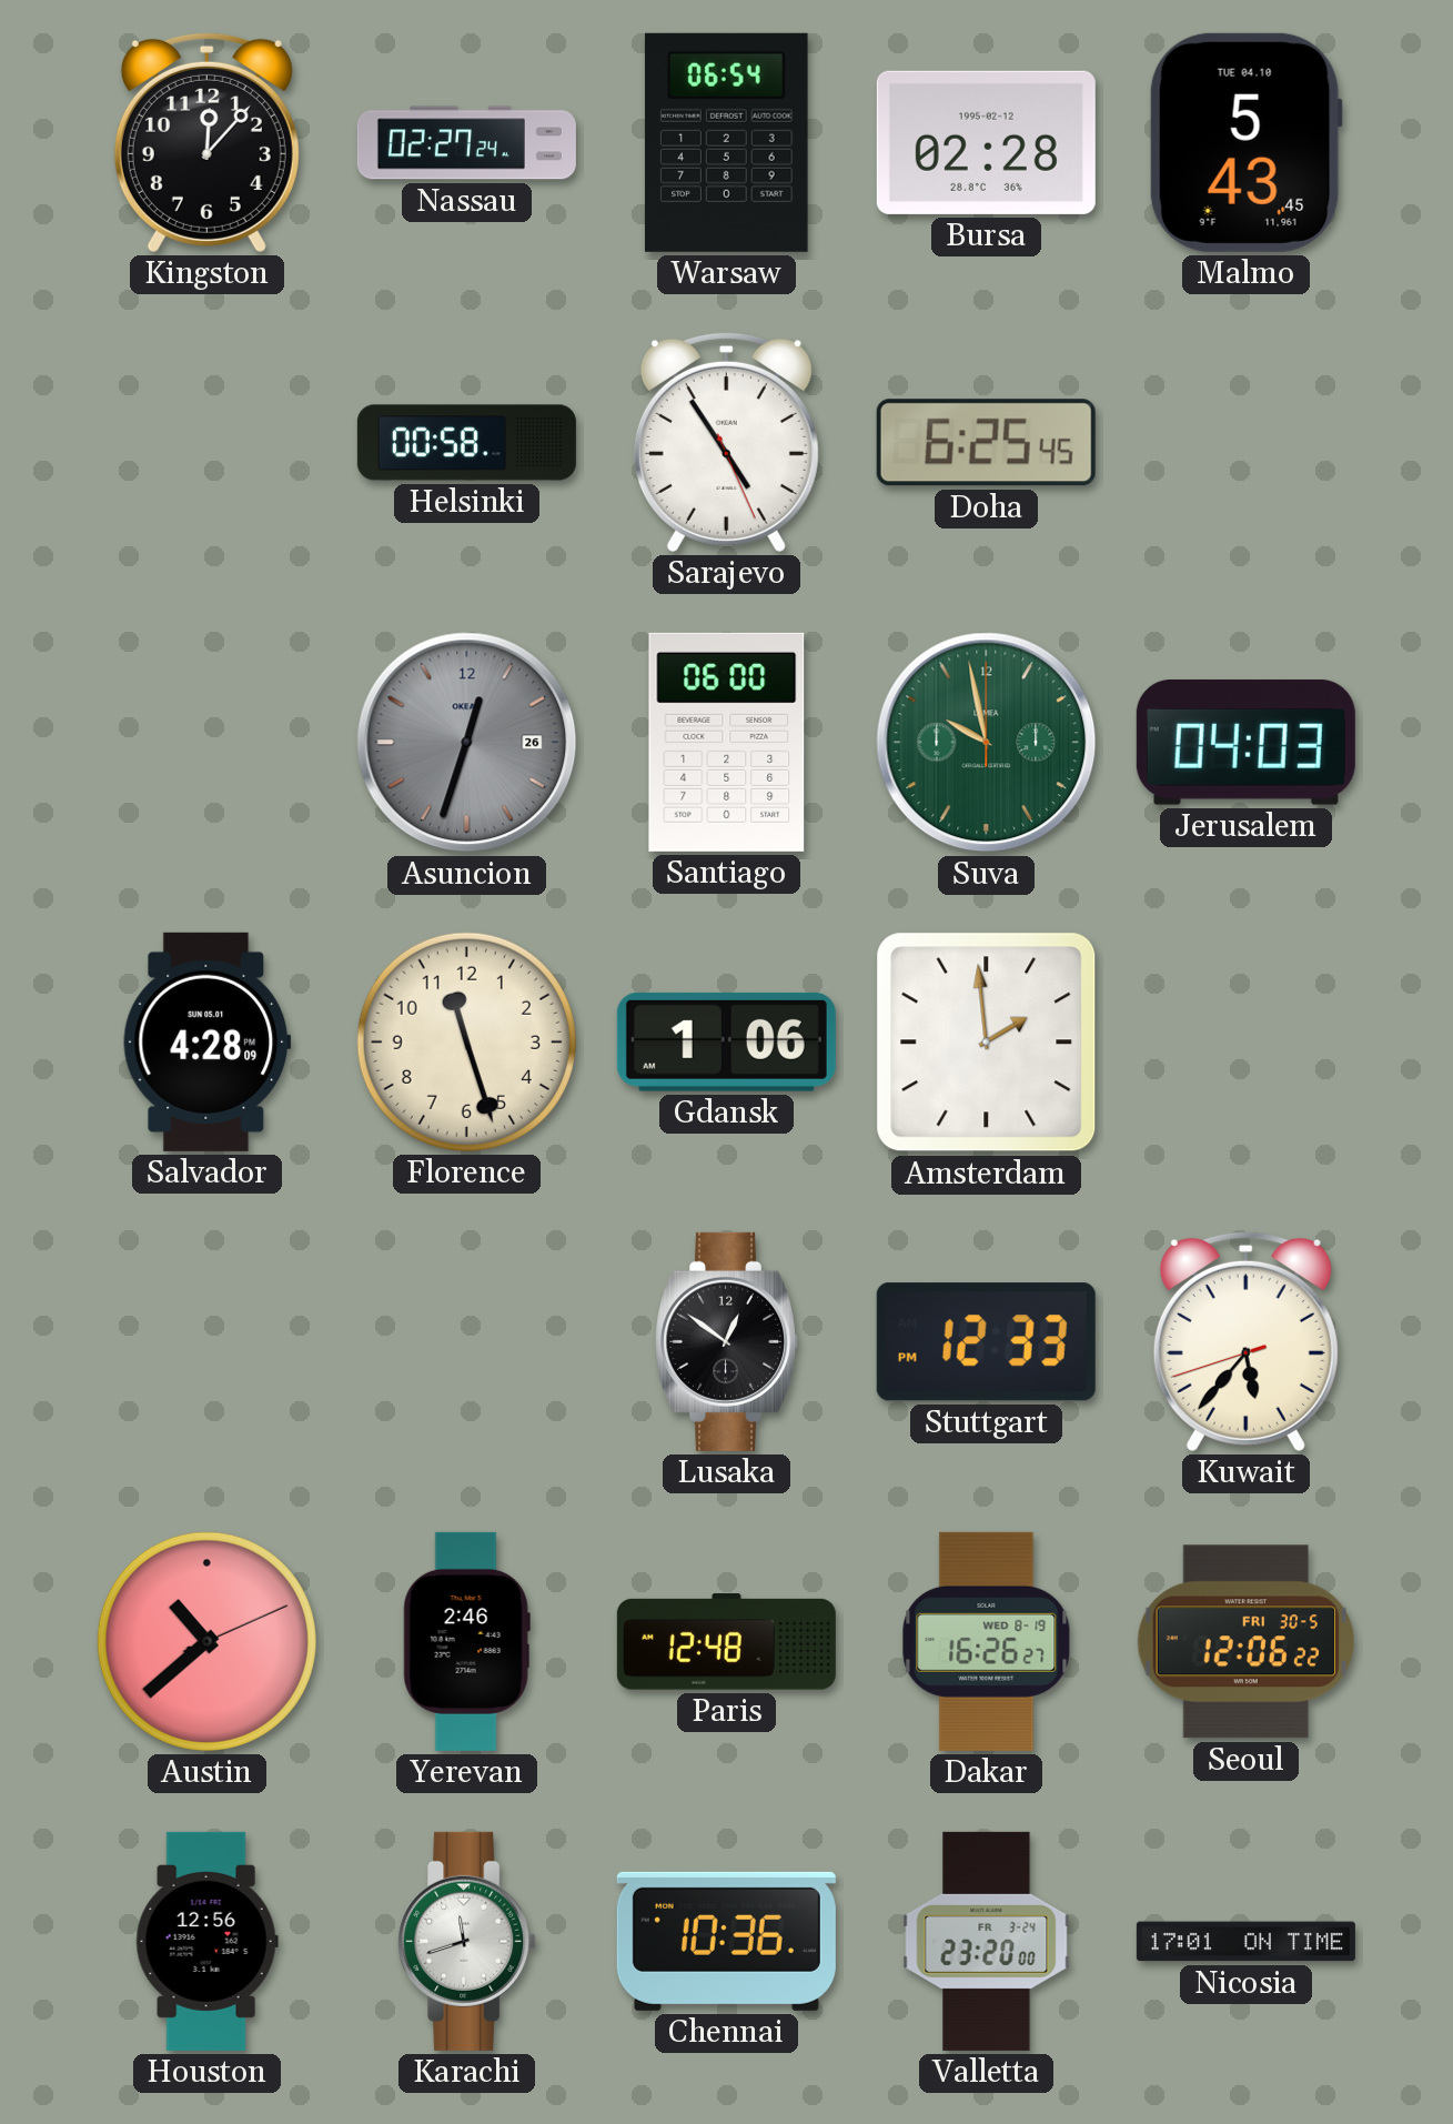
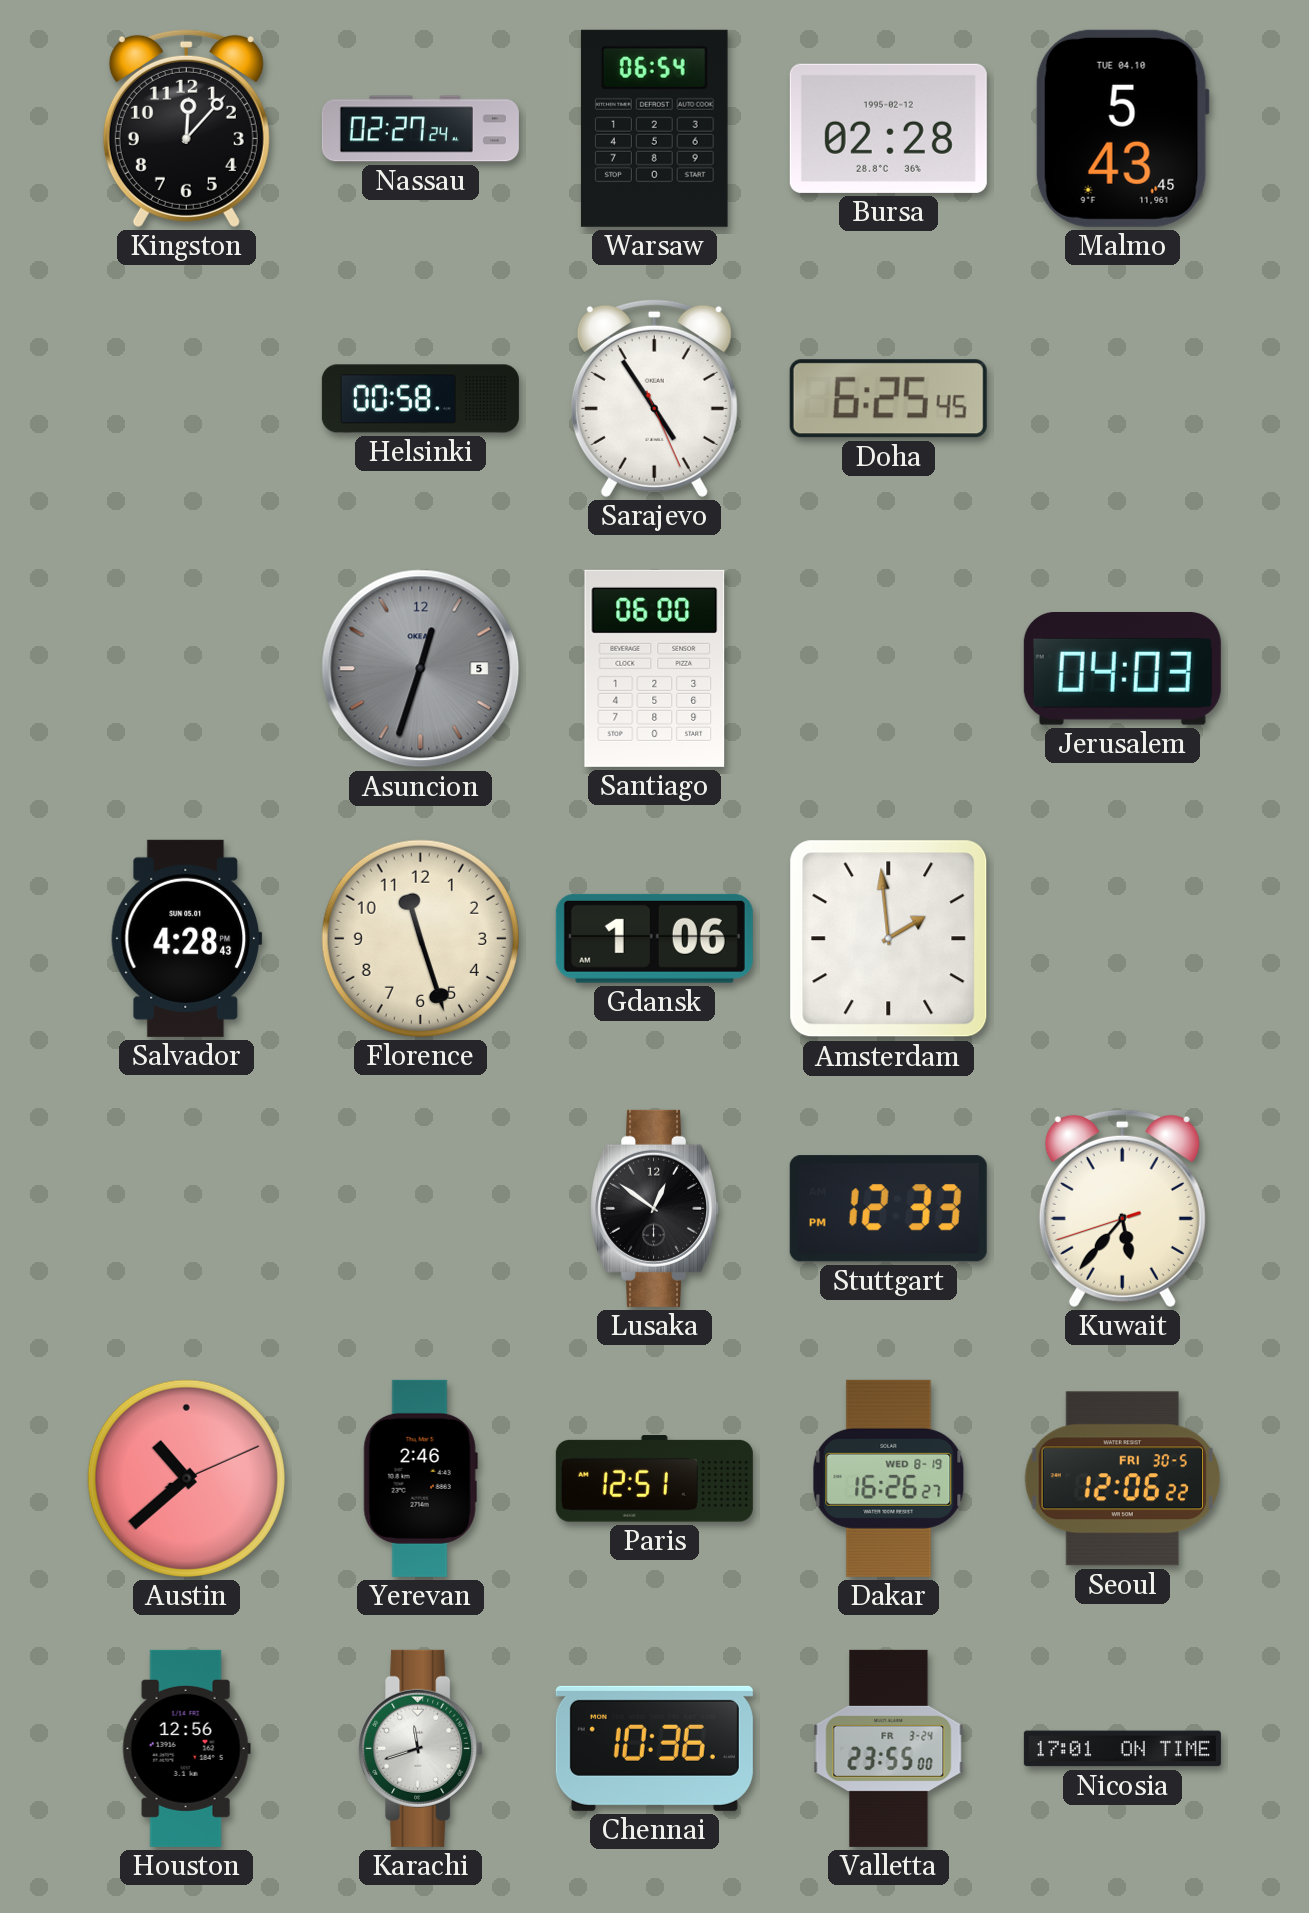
Asuncion date: 26 -> 5
Suva: 9:58 -> none
Salvador: 4:28:09 -> 4:28:43
Paris: 12:48 -> 12:51
Valletta: 23:20 -> 23:55
